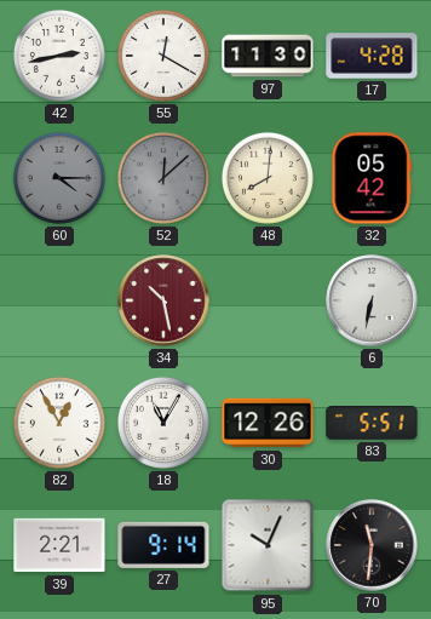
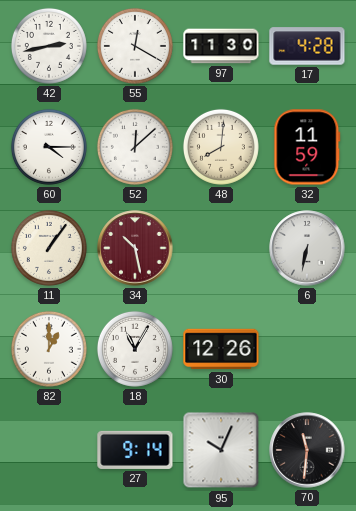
60 dial: grey -> white
52 dial: grey -> white
32: 05:42 -> 11:59
11: none -> 1:06
82: 12:55 -> 1:00
83: 5:51 -> none
39: 2:21 -> none
